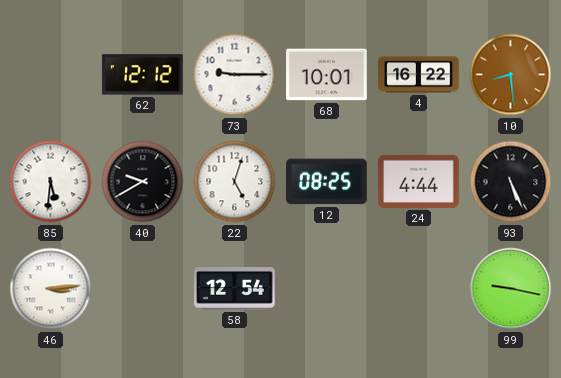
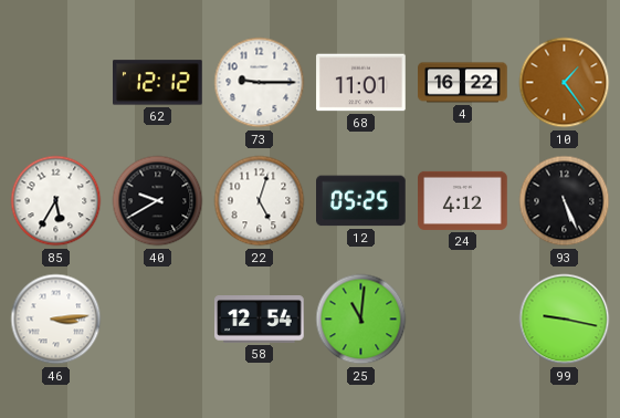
68: 10:01 -> 11:01
10: 8:29 -> 1:24
85: 5:31 -> 5:35
12: 08:25 -> 05:25
24: 4:44 -> 4:12
25: none -> 11:01
